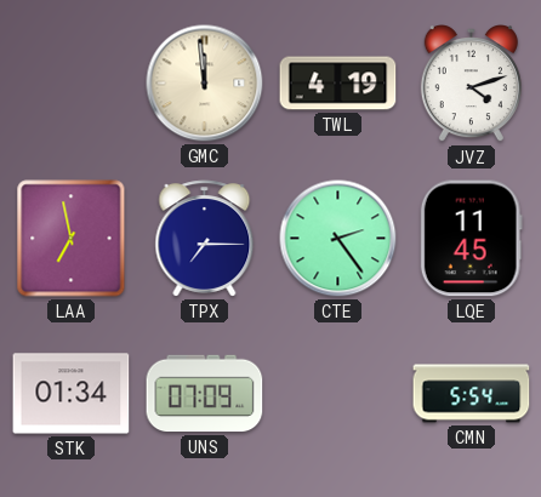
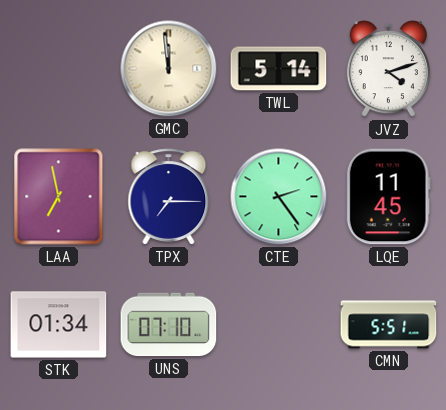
TWL: 4:19 -> 5:14
UNS: 07:09 -> 07:10
CMN: 5:54 -> 5:51
